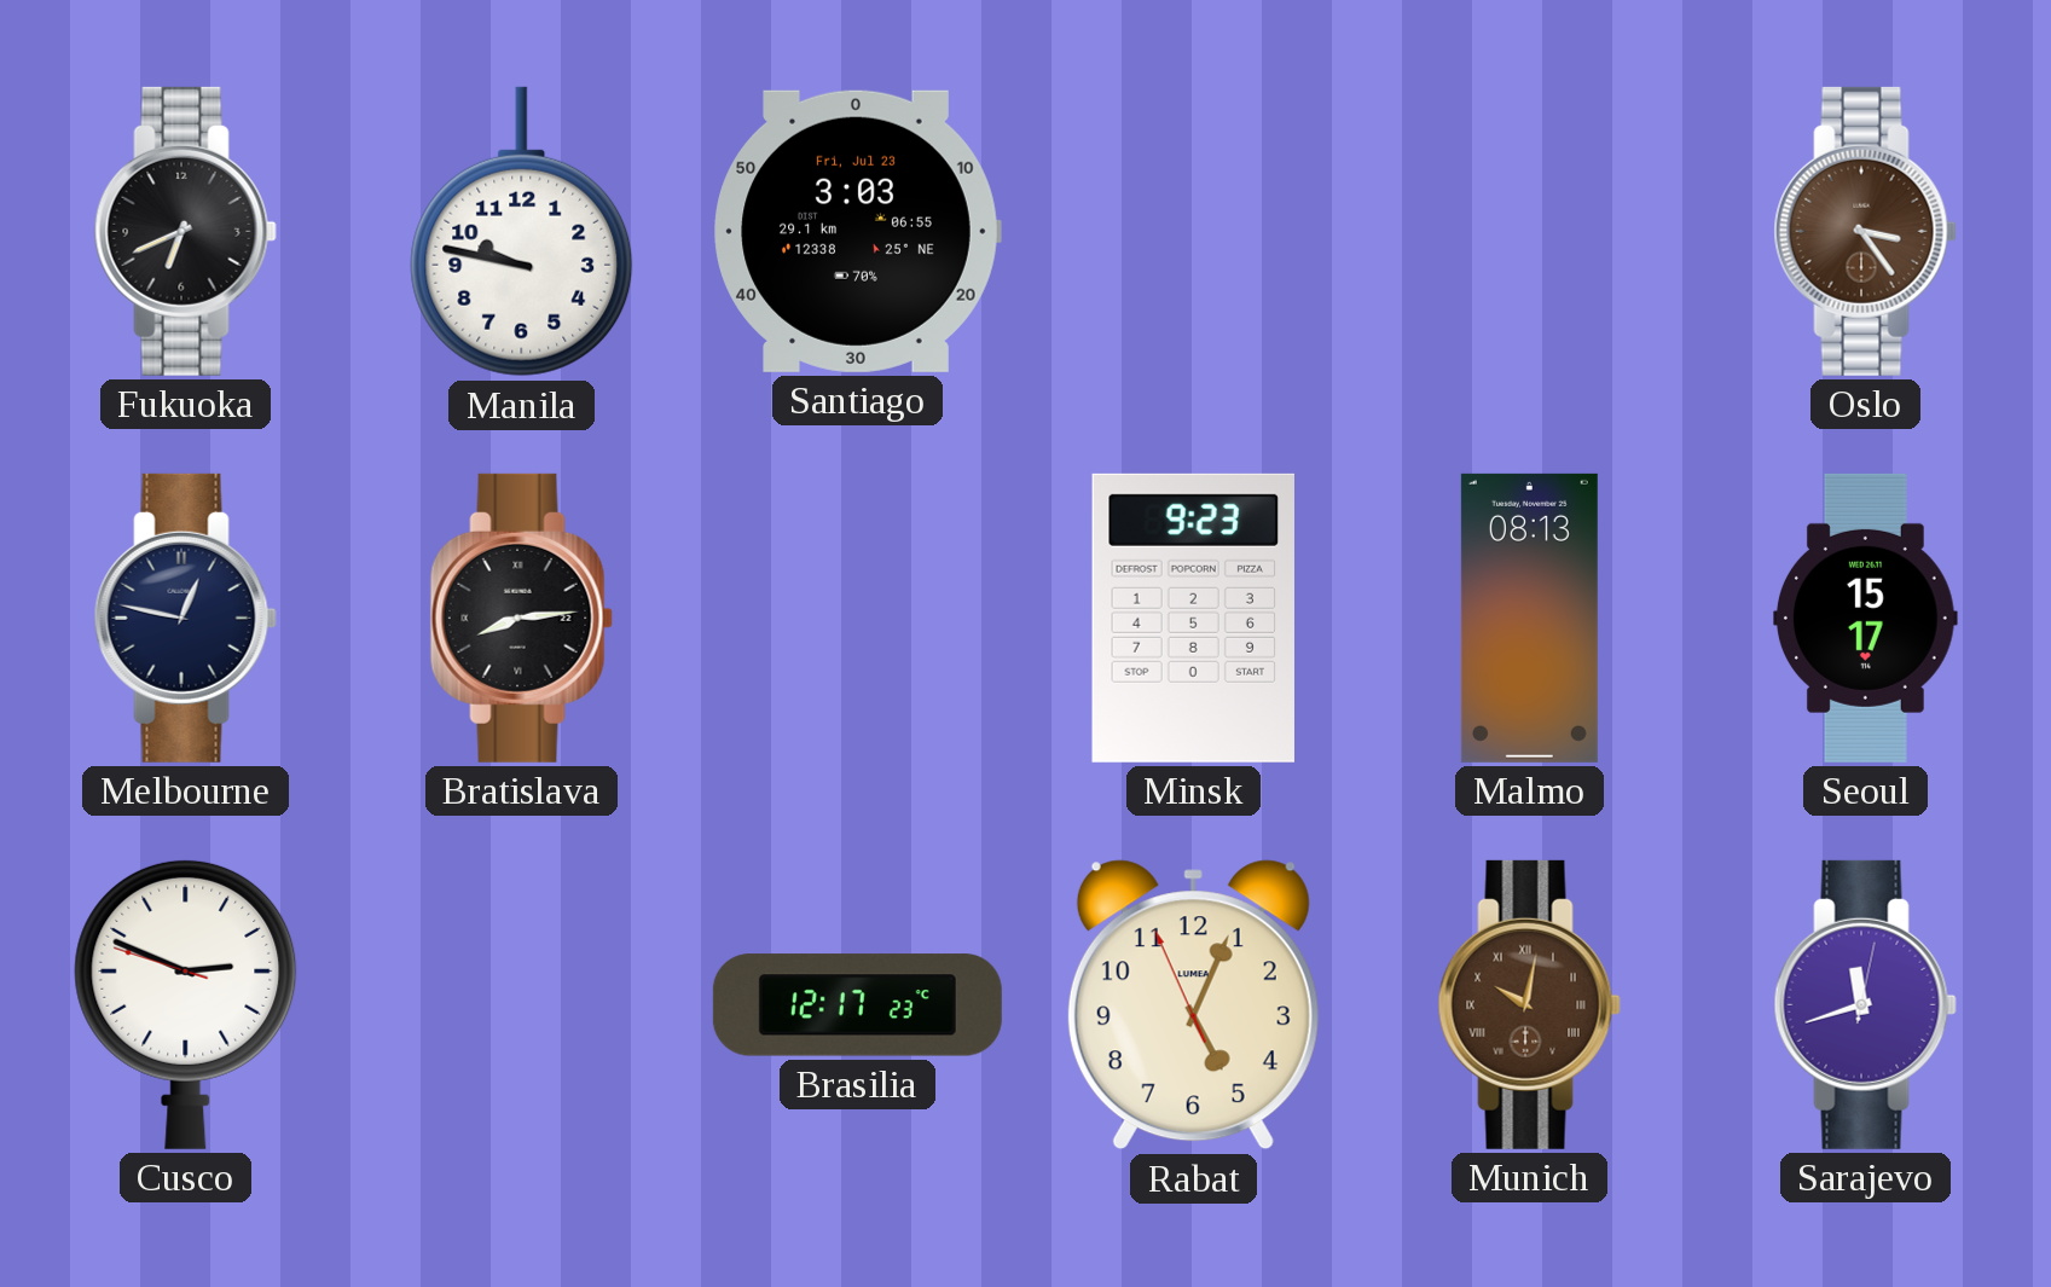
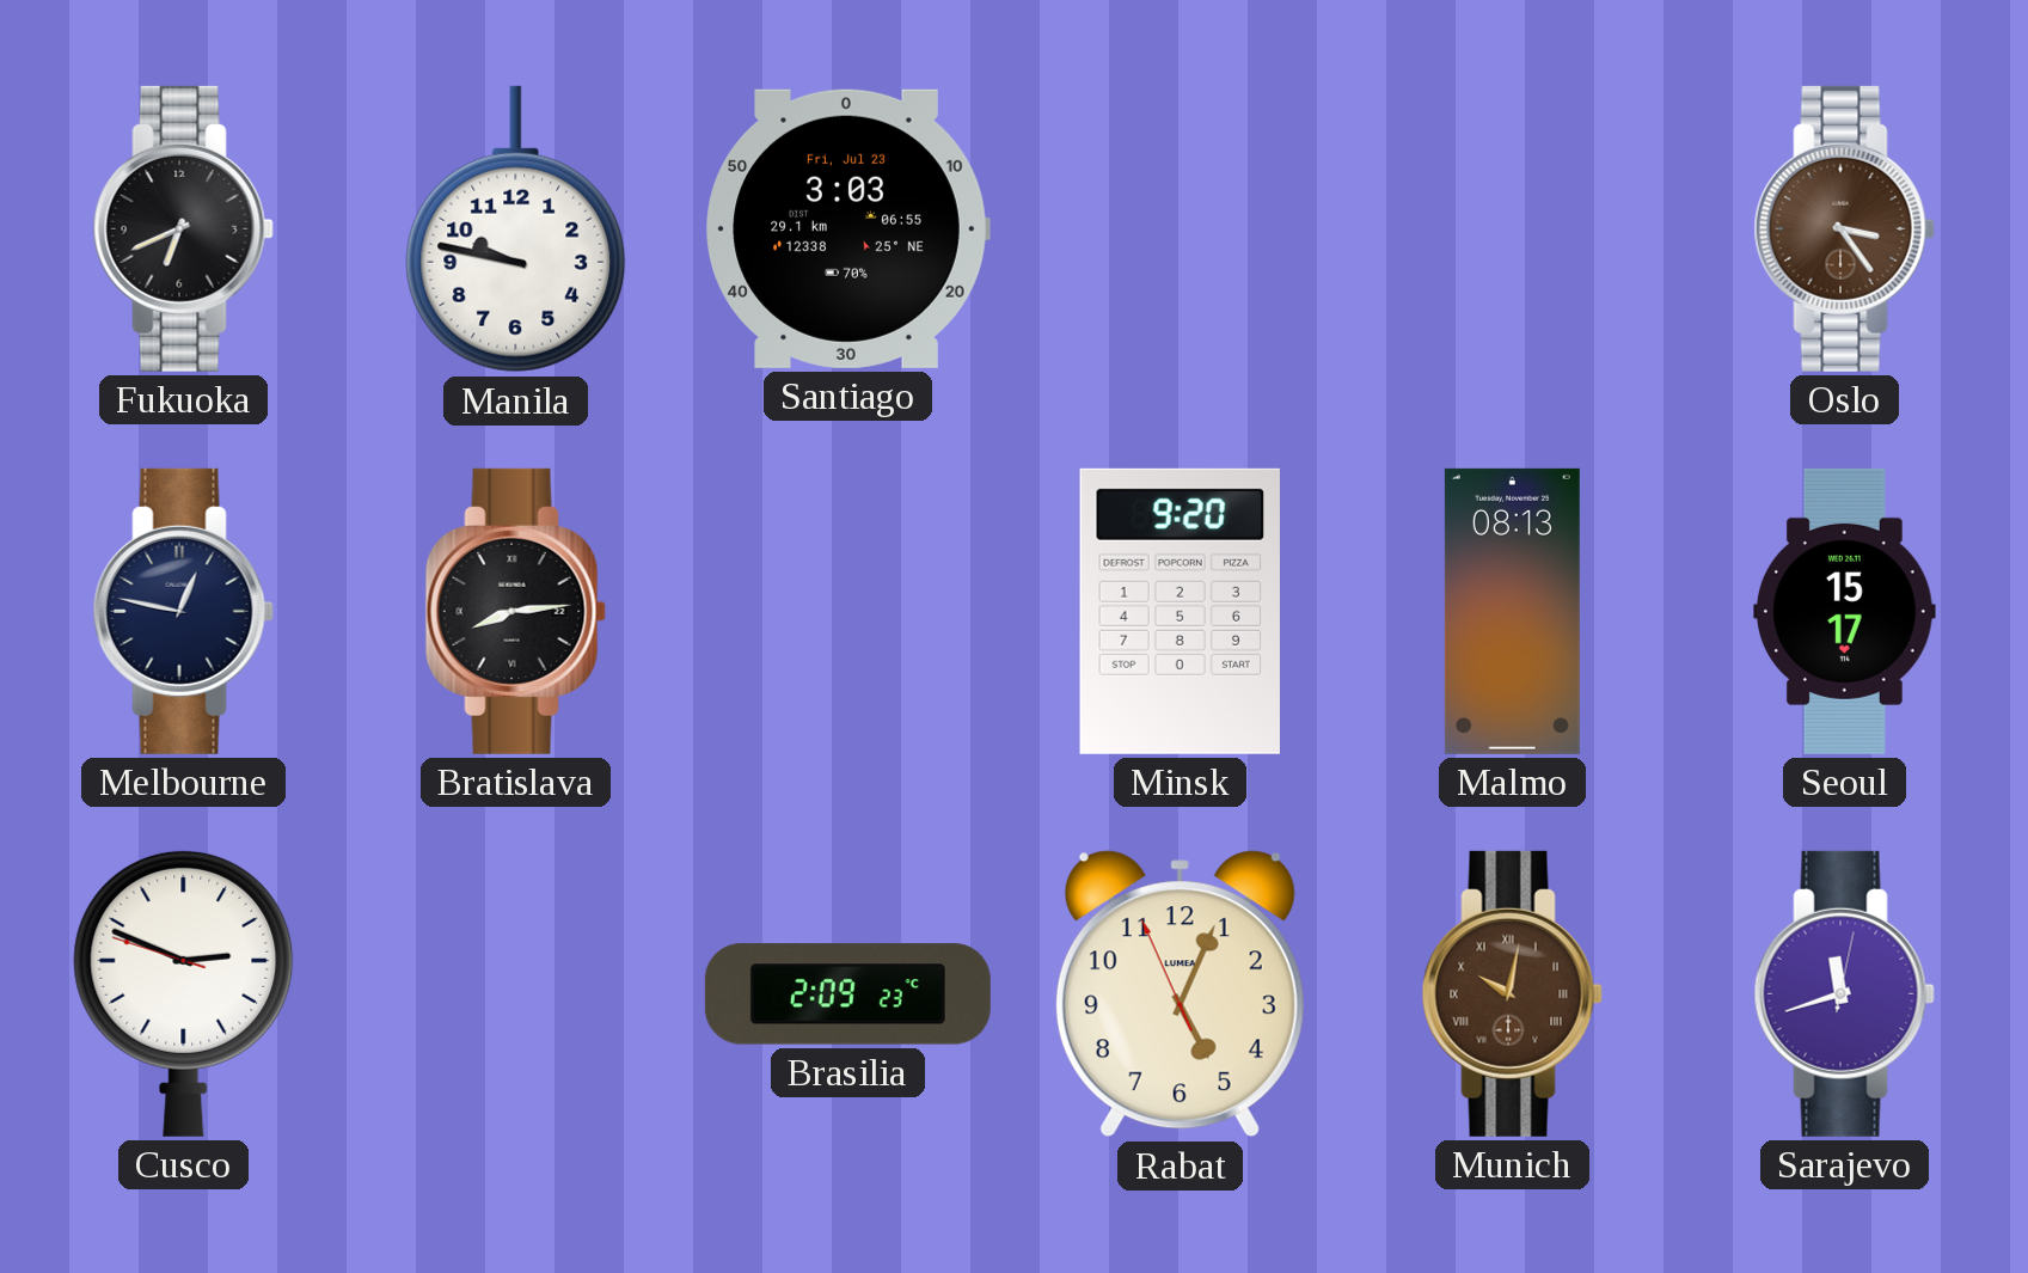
Minsk: 9:23 -> 9:20
Brasilia: 12:17 -> 2:09
